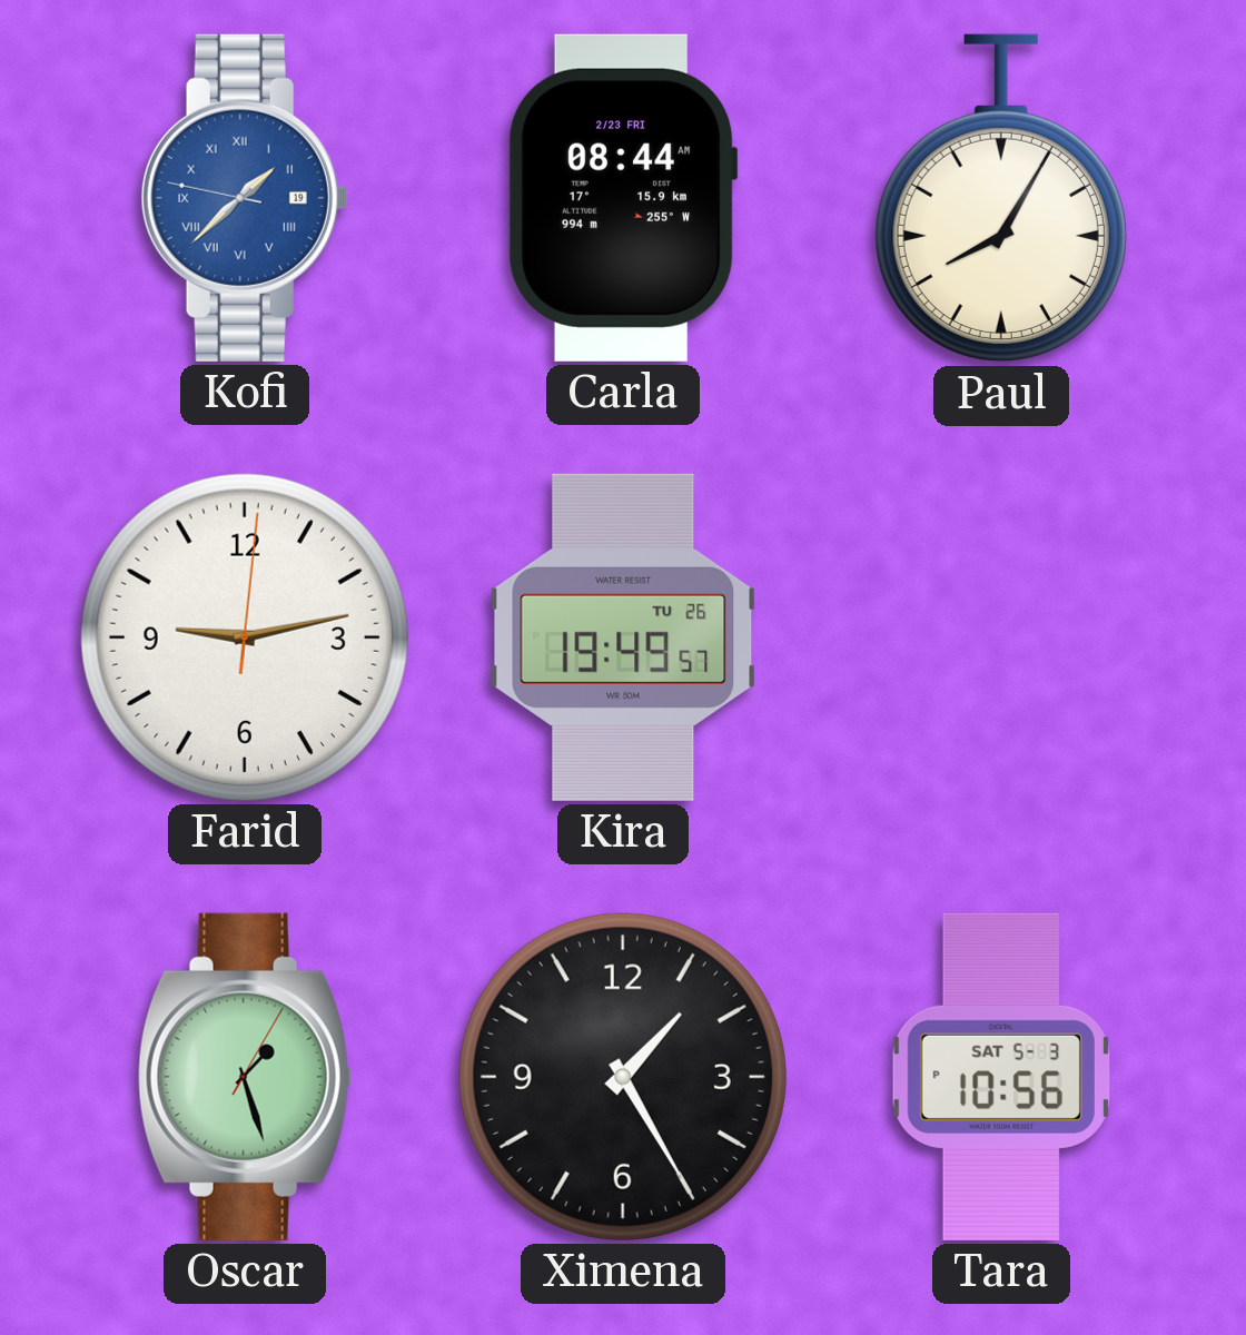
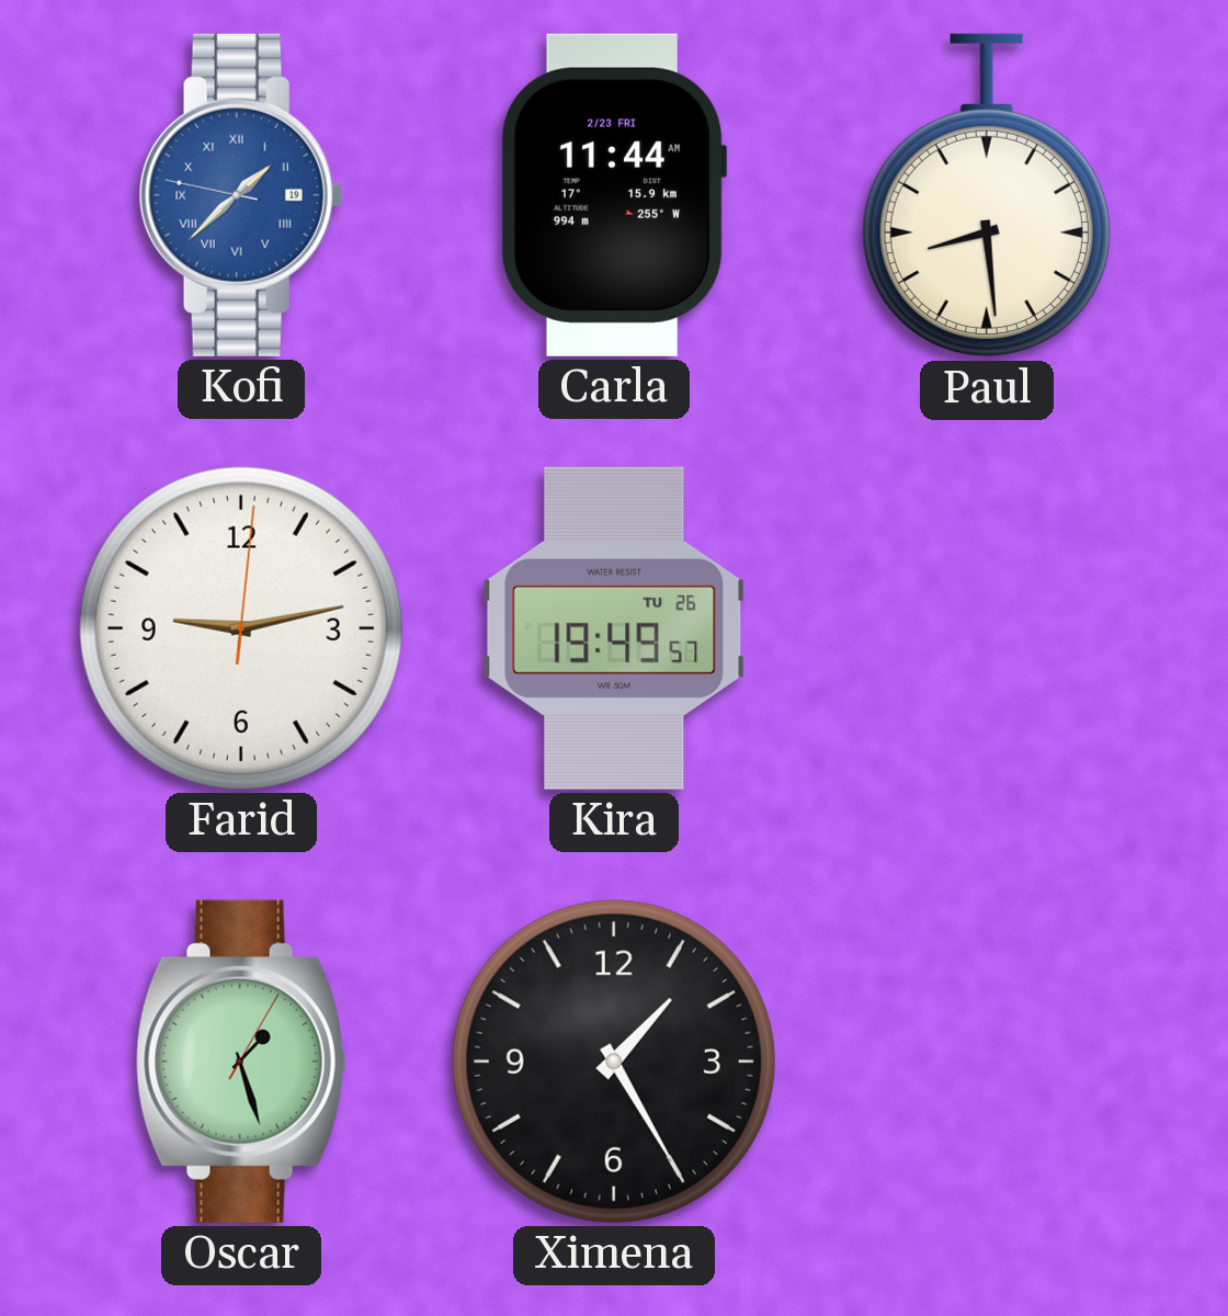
Carla: 08:44 -> 11:44
Paul: 8:05 -> 8:29
Tara: 10:56 -> none
